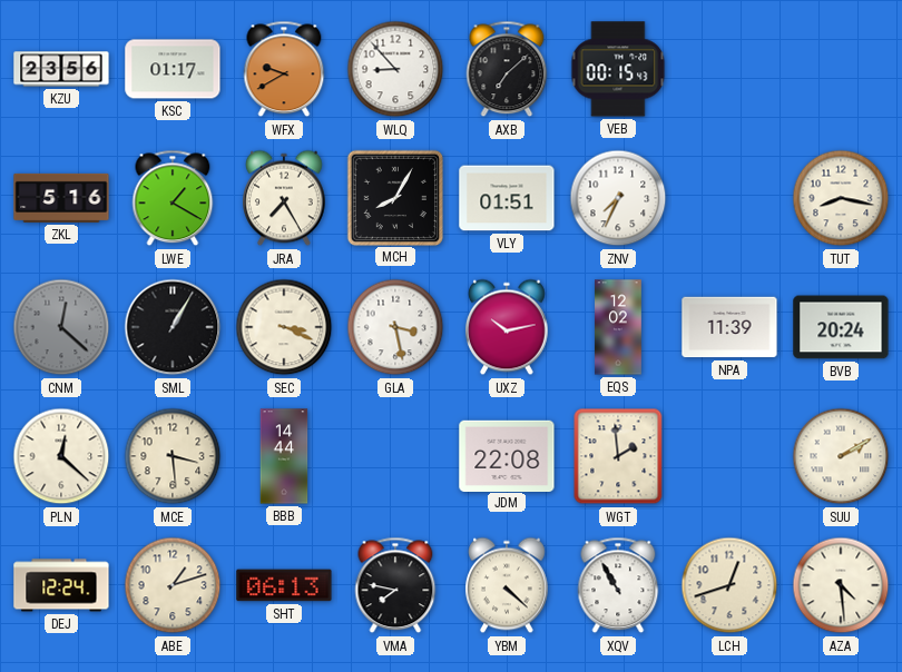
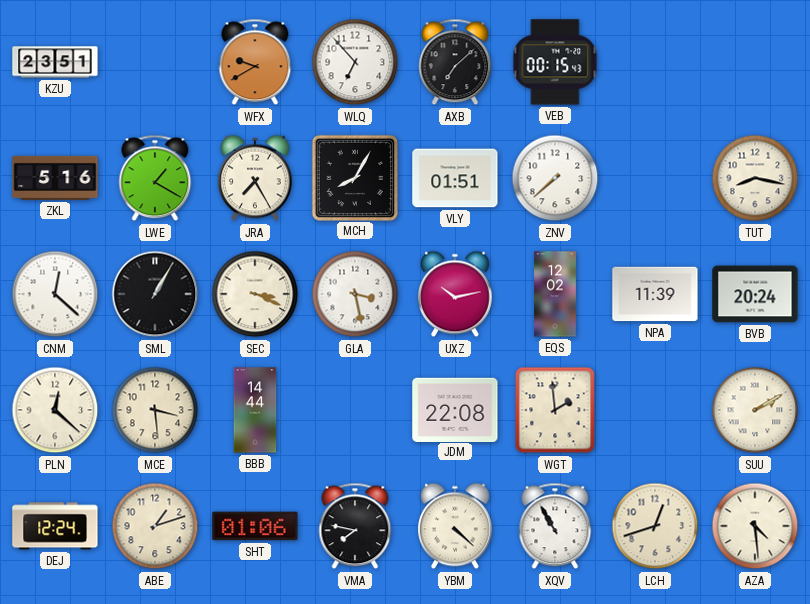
KZU: 23:56 -> 23:51
KSC: 01:17 -> none
WLQ: 8:53 -> 6:53
ZNV: 7:34 -> 7:38
CNM dial: grey -> white
SHT: 06:13 -> 01:06
